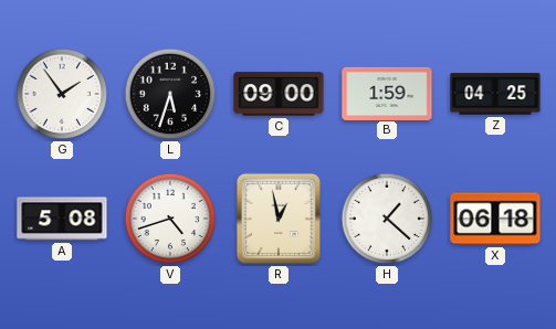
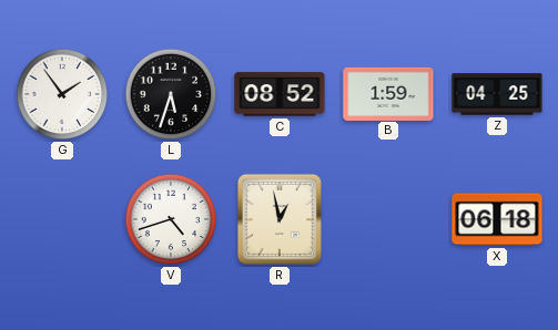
C: 09:00 -> 08:52
A: 5:08 -> none
H: 1:22 -> none
